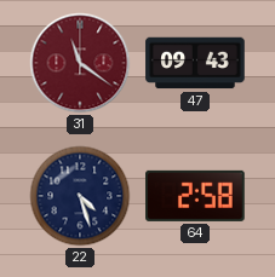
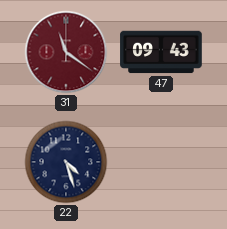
64: 2:58 -> none
